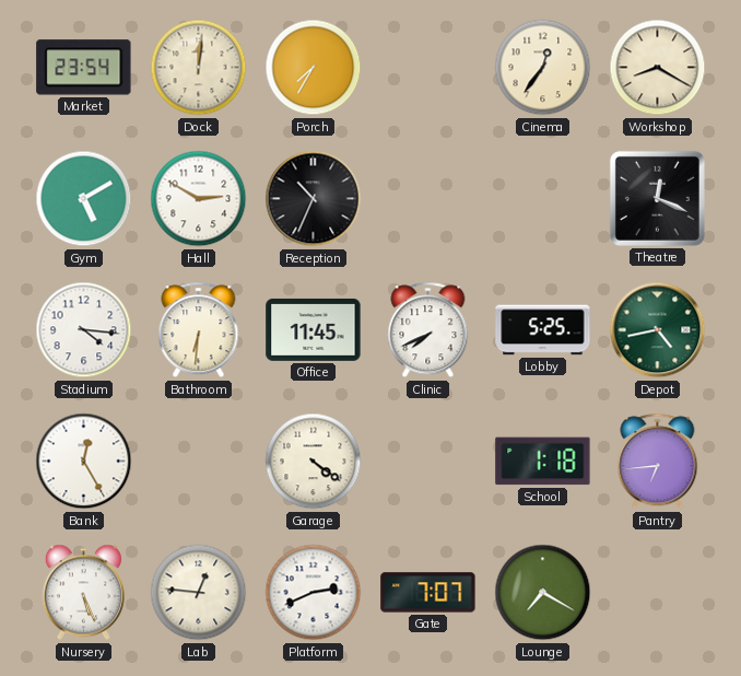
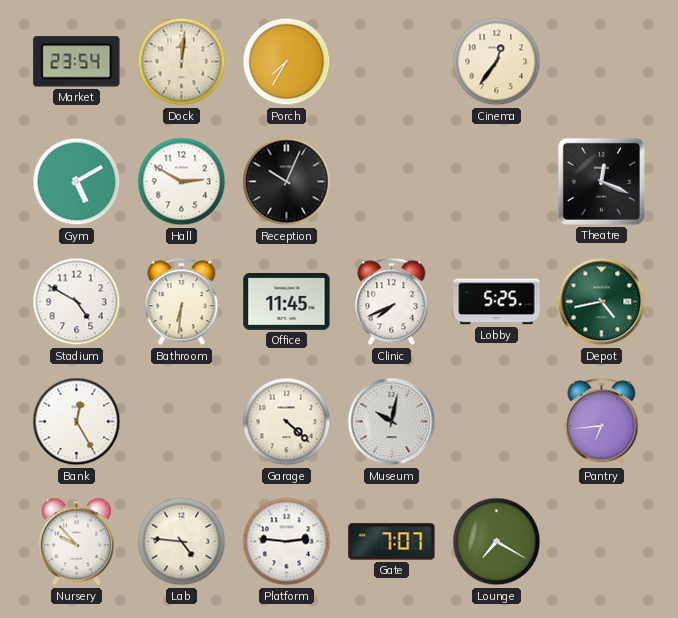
Workshop: 8:20 -> none
Reception: 10:34 -> 10:04
Stadium: 4:16 -> 4:50
Garage: 4:21 -> 4:22
Museum: none -> 10:02
School: 1:18 -> none
Nursery: 5:26 -> 9:53
Lab: 12:46 -> 4:46
Platform: 2:41 -> 2:46
